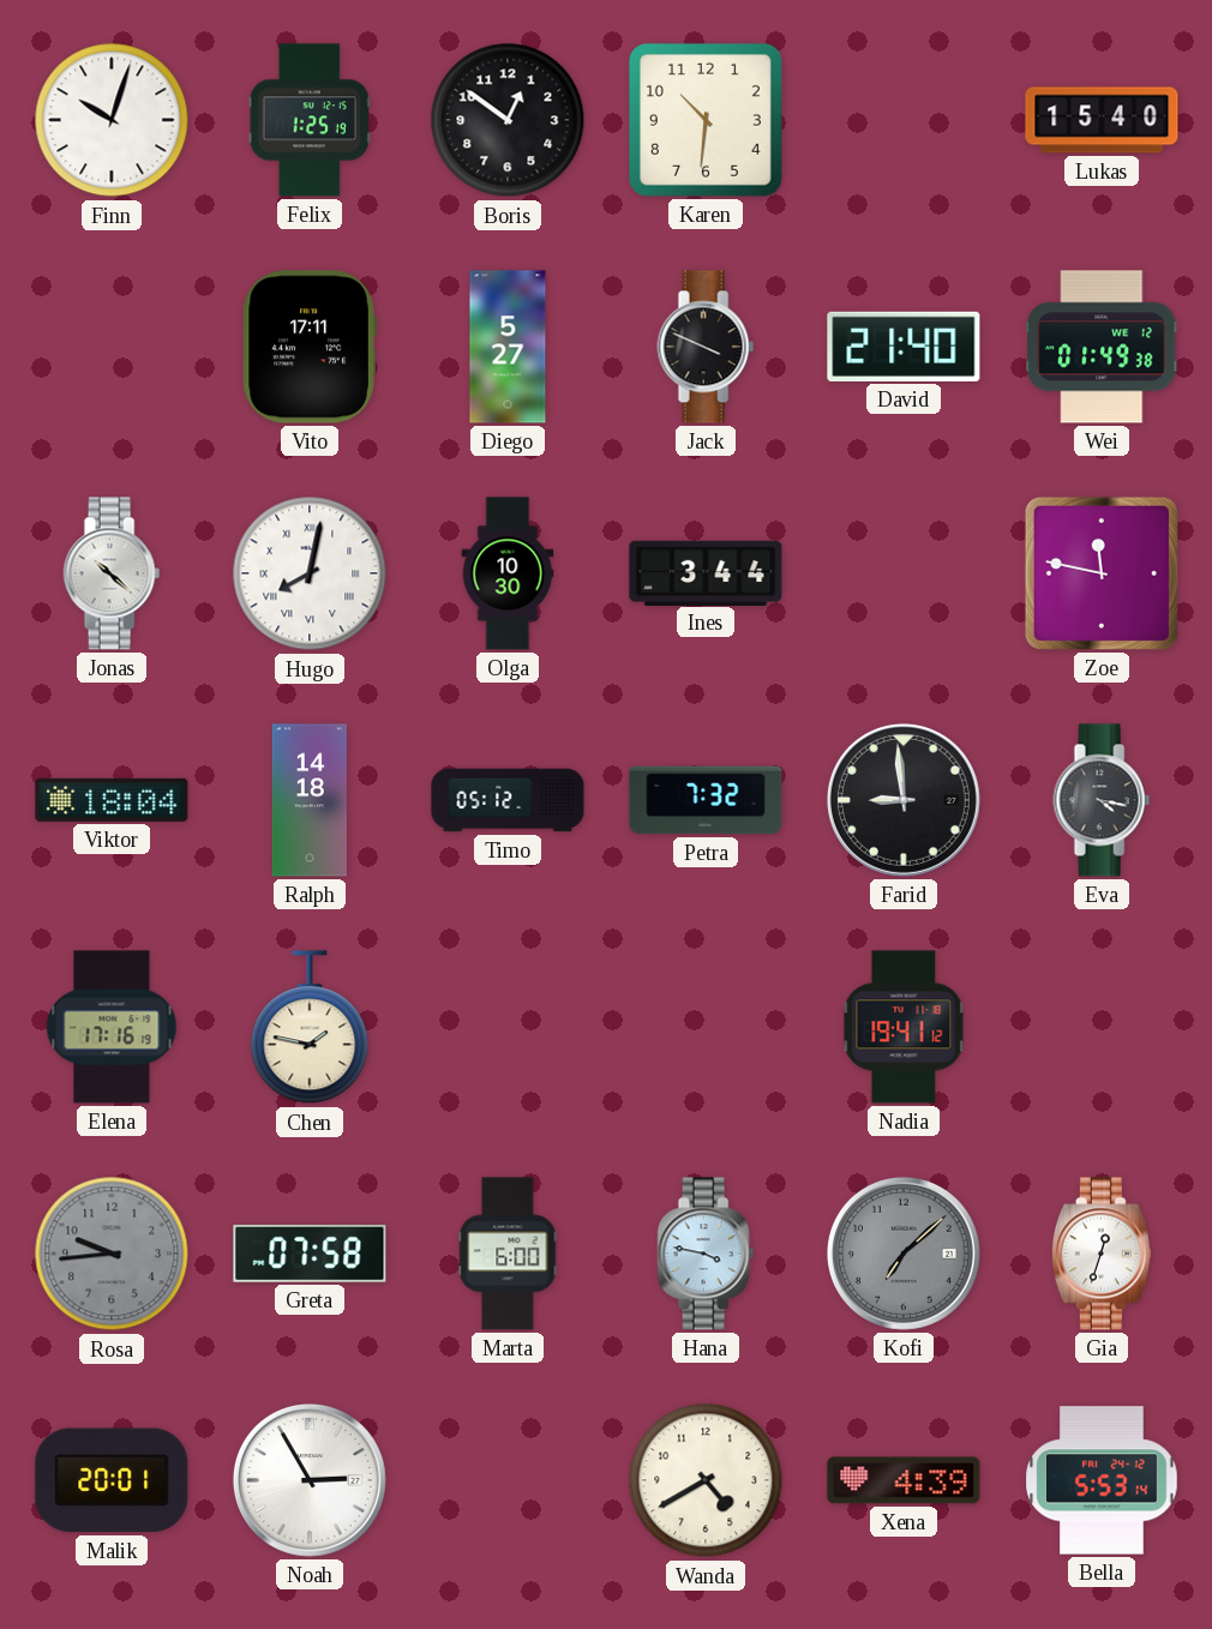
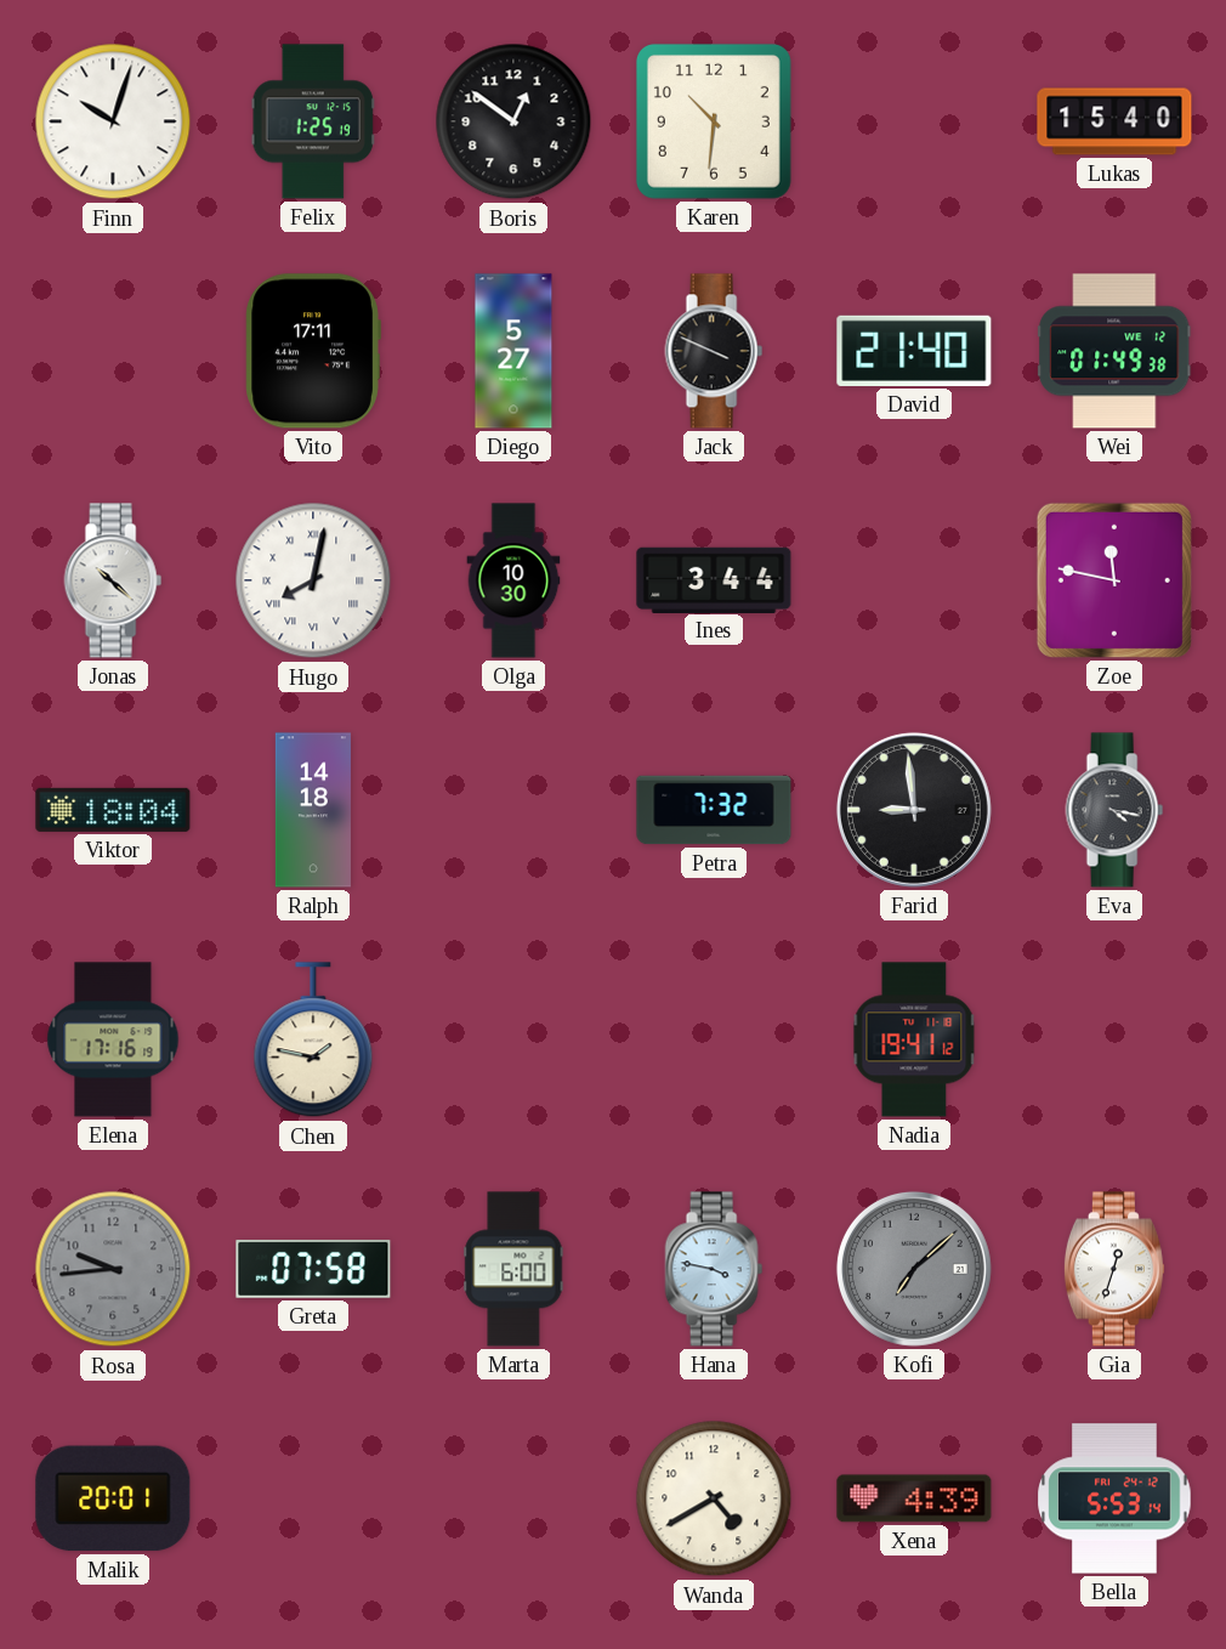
Timo: 05:12 -> none
Noah: 2:55 -> none
